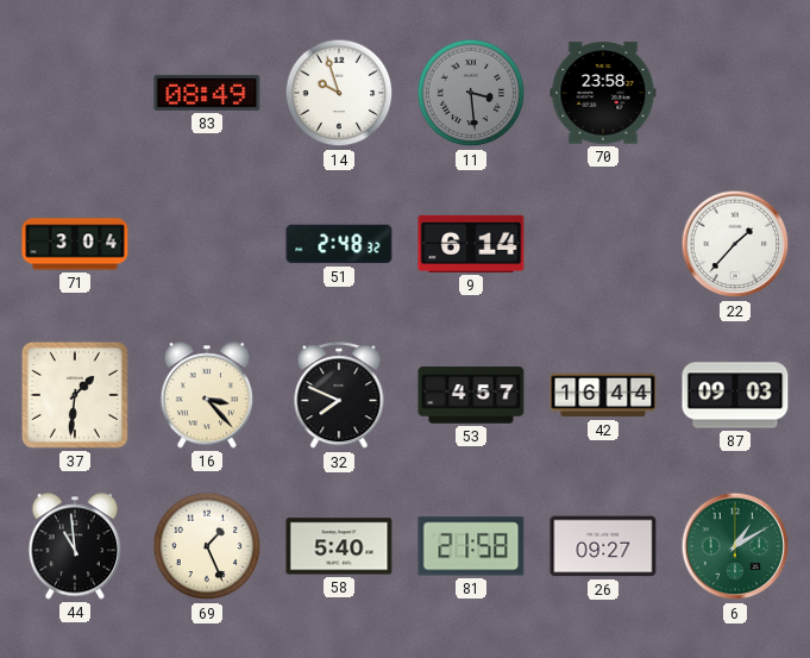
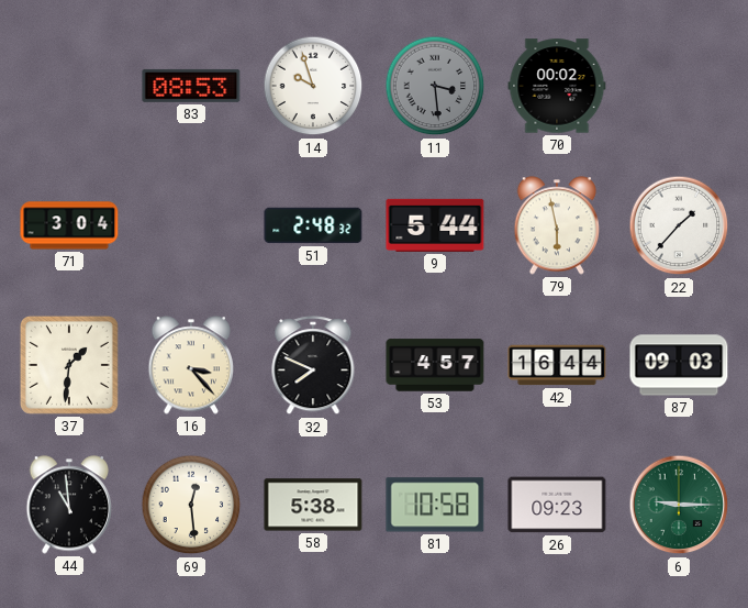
83: 08:49 -> 08:53
70: 23:58 -> 00:02
9: 6:14 -> 5:44
79: none -> 5:58
69: 1:26 -> 12:29
58: 5:40 -> 5:38
81: 21:58 -> 10:58
26: 09:27 -> 09:23
6: 1:10 -> 9:15
